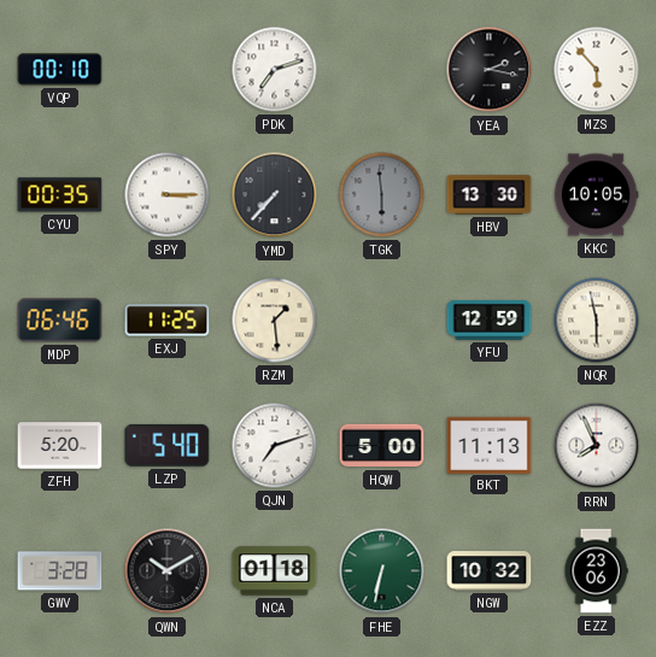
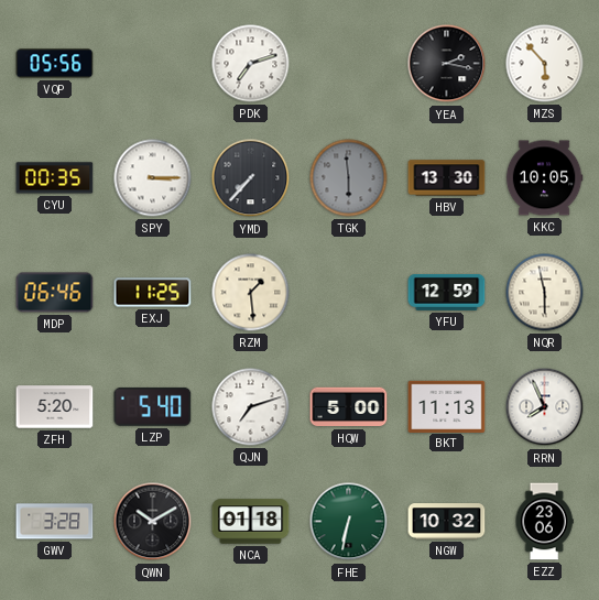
VQP: 00:10 -> 05:56
